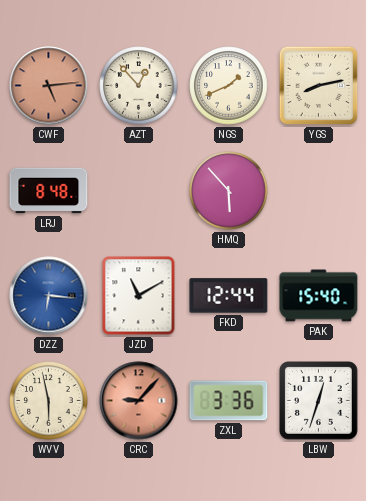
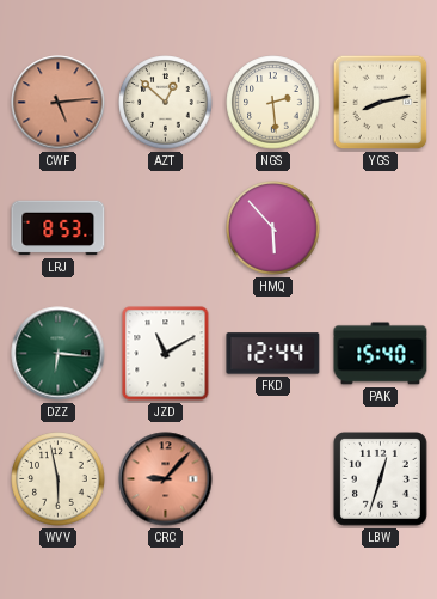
AZT: 12:53 -> 12:52
NGS: 1:41 -> 2:29
LRJ: 8:48 -> 8:53
DZZ dial: blue -> green
ZXL: 3:36 -> none
